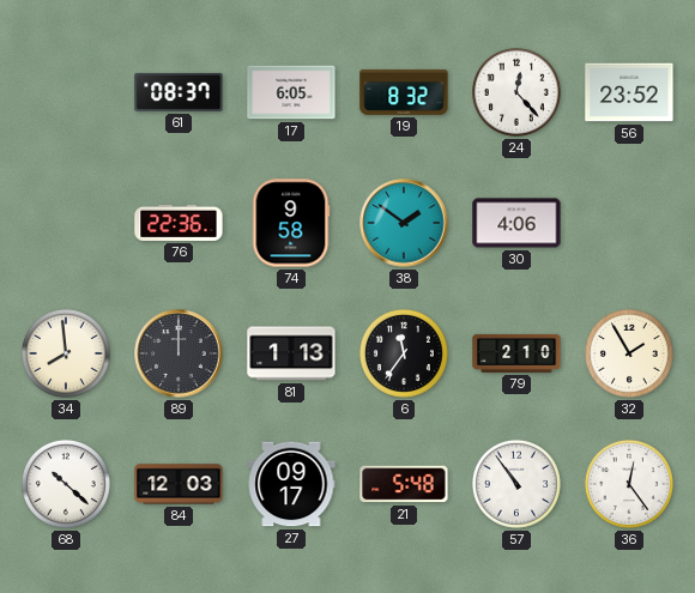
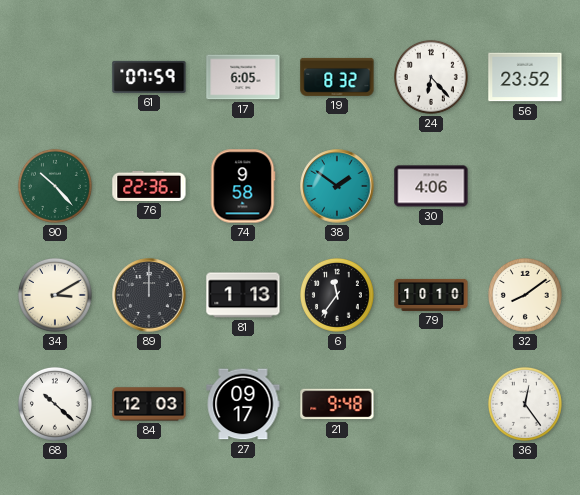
61: 08:37 -> 07:59
24: 12:23 -> 6:23
90: none -> 10:23
34: 7:59 -> 3:10
79: 2:10 -> 10:10
32: 1:55 -> 8:09
21: 5:48 -> 9:48
57: 10:54 -> none
